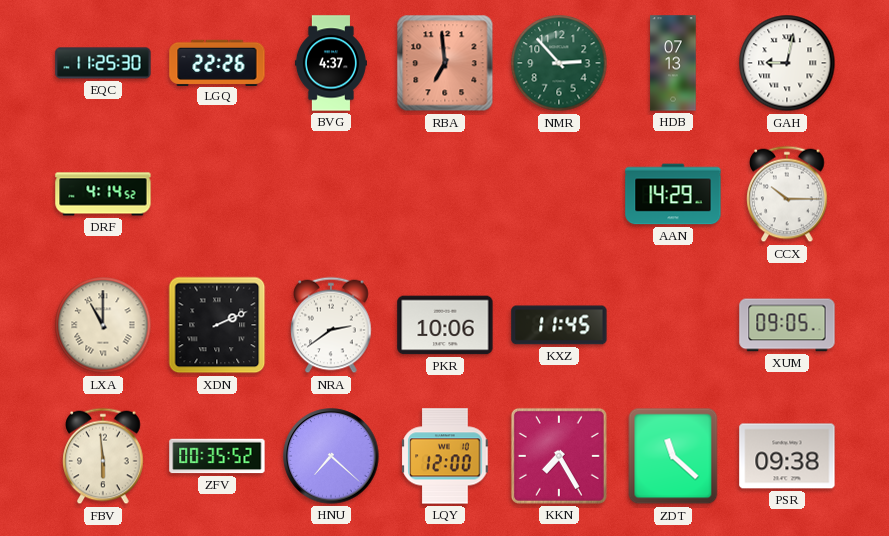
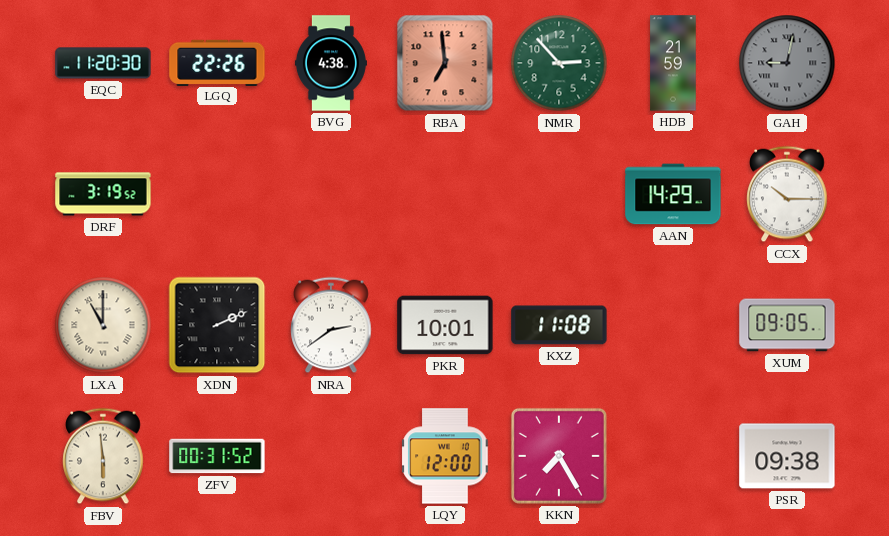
EQC: 11:25 -> 11:20
BVG: 4:37 -> 4:38
HDB: 07:13 -> 21:59
GAH dial: white -> grey
DRF: 4:14 -> 3:19
PKR: 10:06 -> 10:01
KXZ: 11:45 -> 11:08
ZFV: 00:35 -> 00:31
HNU: 7:22 -> none
ZDT: 11:22 -> none
